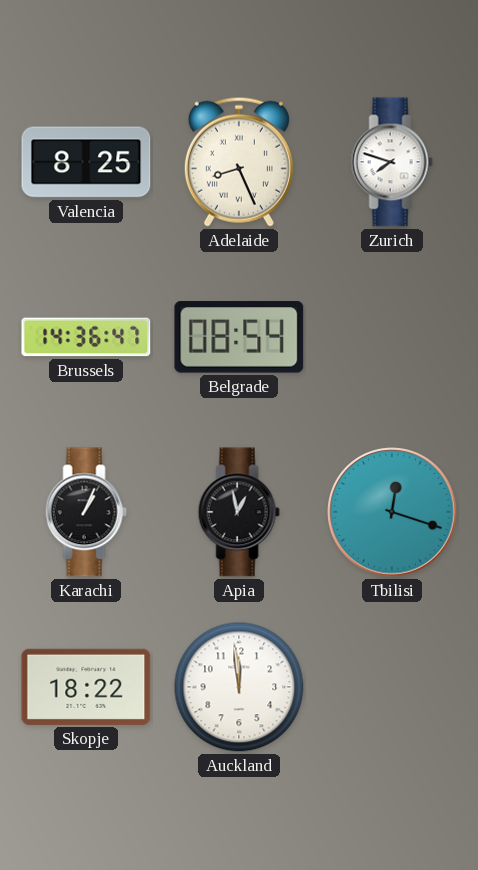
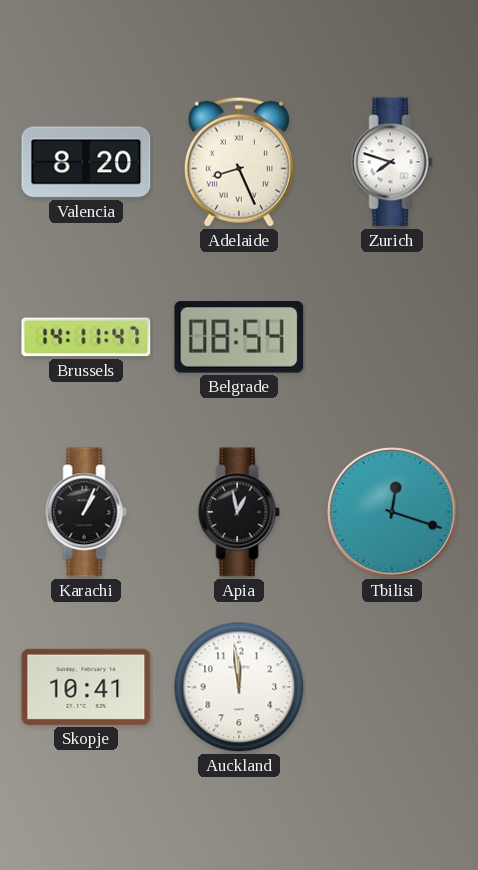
Valencia: 8:25 -> 8:20
Brussels: 14:36 -> 14:11
Skopje: 18:22 -> 10:41
